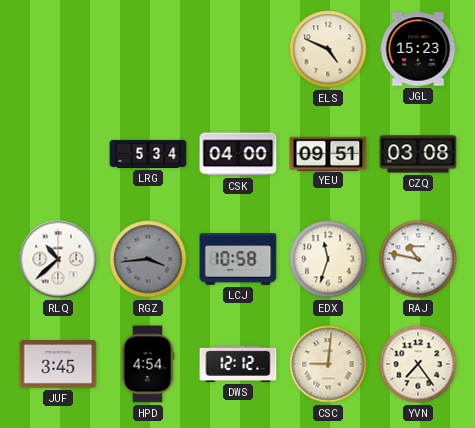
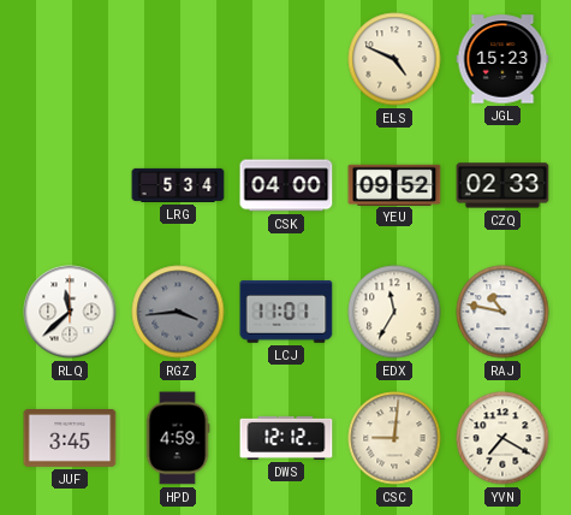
YEU: 09:51 -> 09:52
CZQ: 03:08 -> 02:33
RLQ: 10:38 -> 11:38
LCJ: 10:58 -> 11:01
EDX: 11:33 -> 11:35
HPD: 4:54 -> 4:59
YVN: 7:24 -> 7:20
